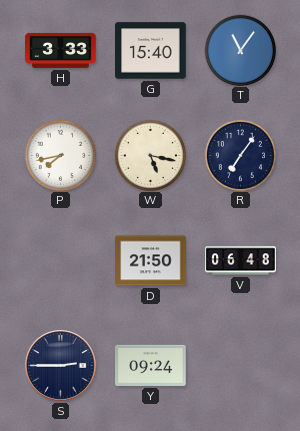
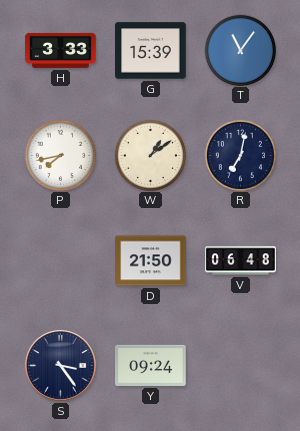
G: 15:40 -> 15:39
W: 5:17 -> 1:09
R: 7:06 -> 7:02
S: 2:45 -> 3:24
